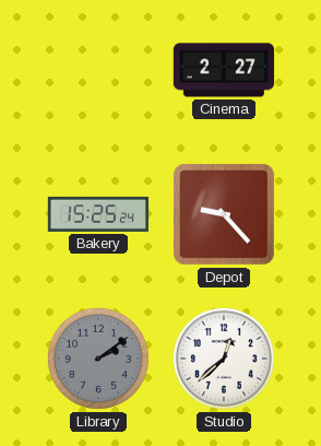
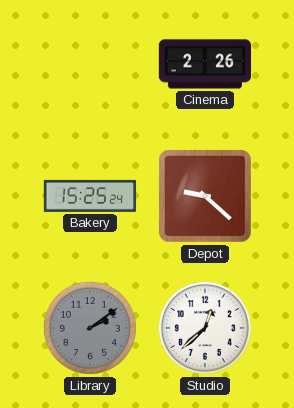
Cinema: 2:27 -> 2:26
Depot: 9:23 -> 9:22
